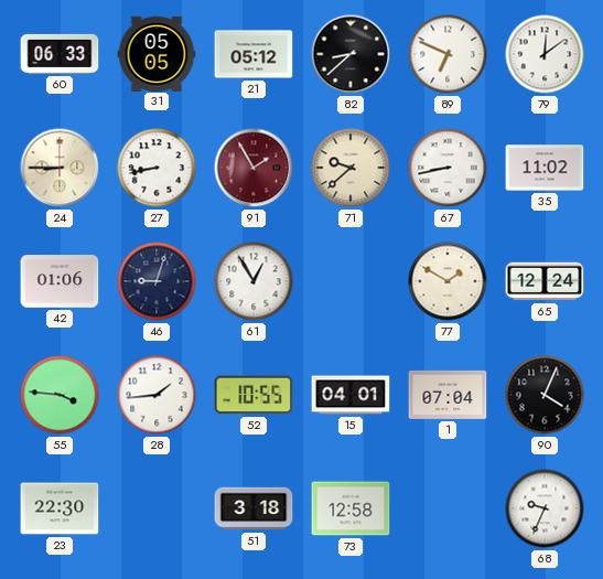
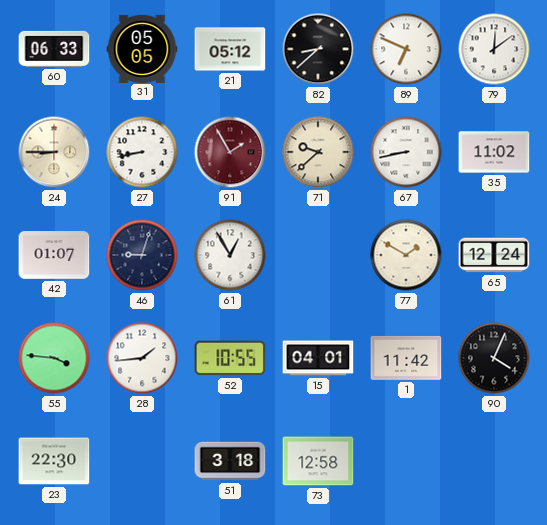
42: 01:06 -> 01:07
1: 07:04 -> 11:42
68: 9:34 -> none
